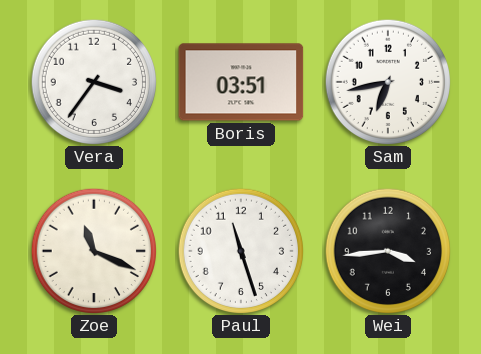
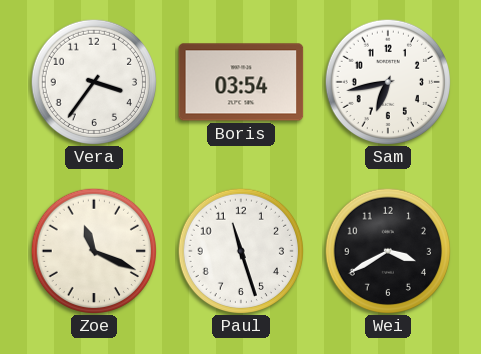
Boris: 03:51 -> 03:54
Wei: 3:44 -> 3:40
